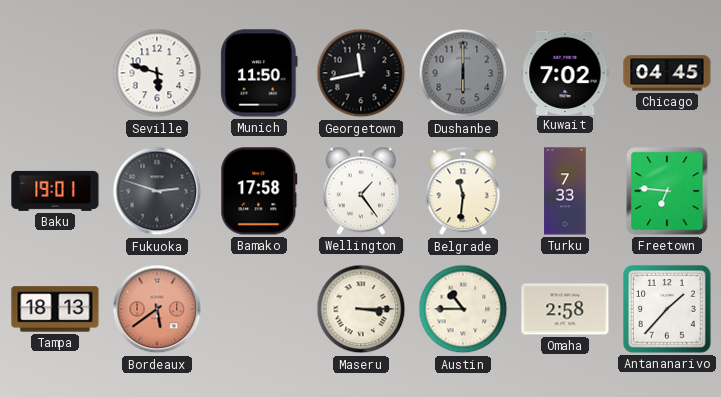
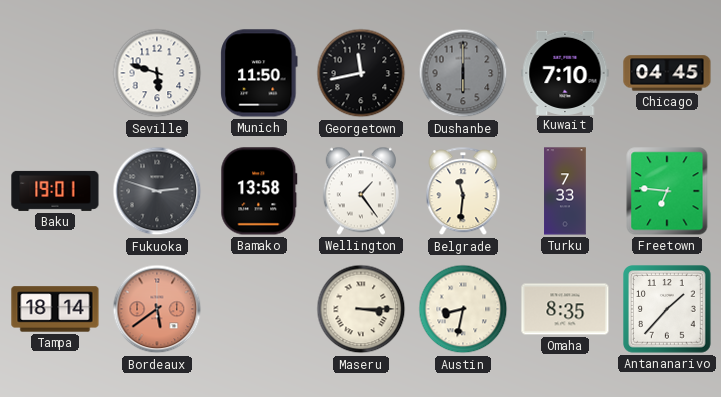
Kuwait: 7:02 -> 7:10
Bamako: 17:58 -> 13:58
Tampa: 18:13 -> 18:14
Austin: 10:45 -> 8:32
Omaha: 2:58 -> 8:35
